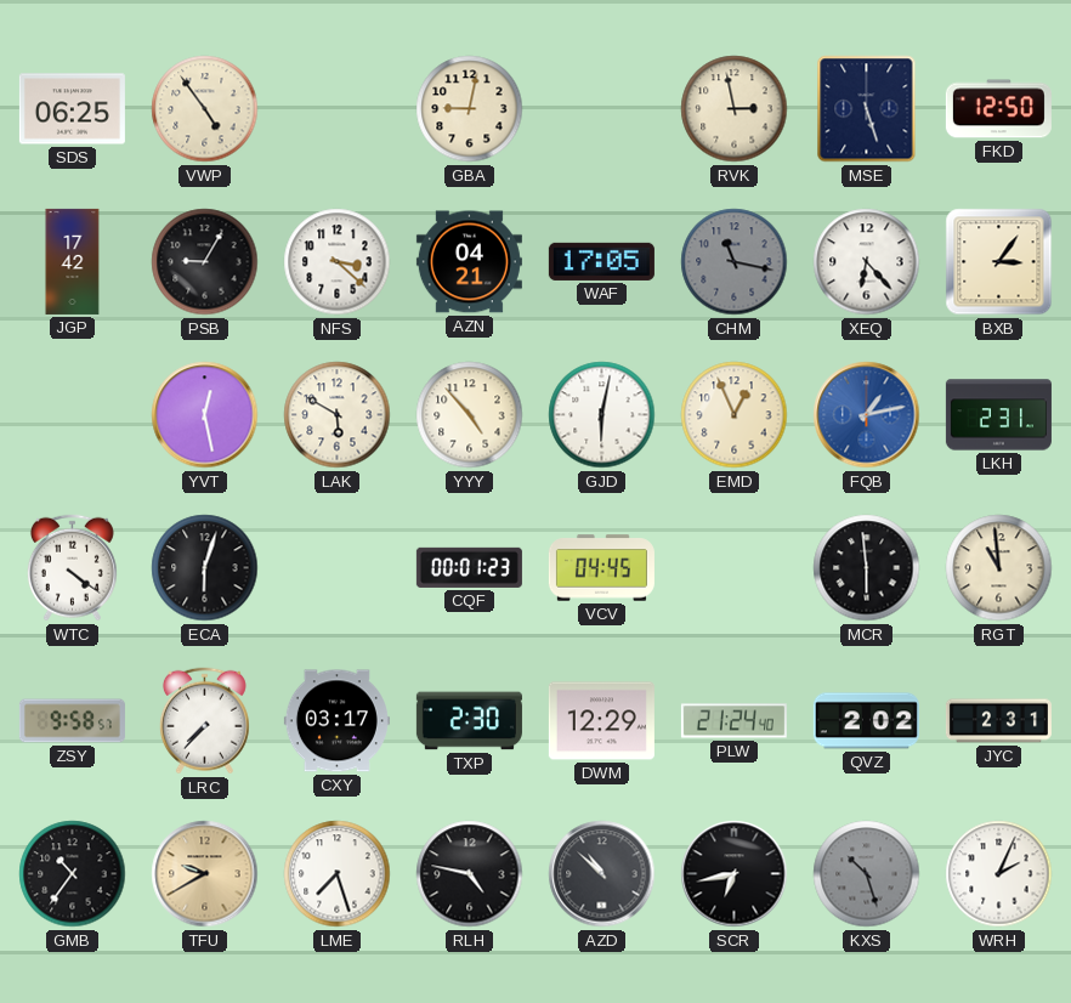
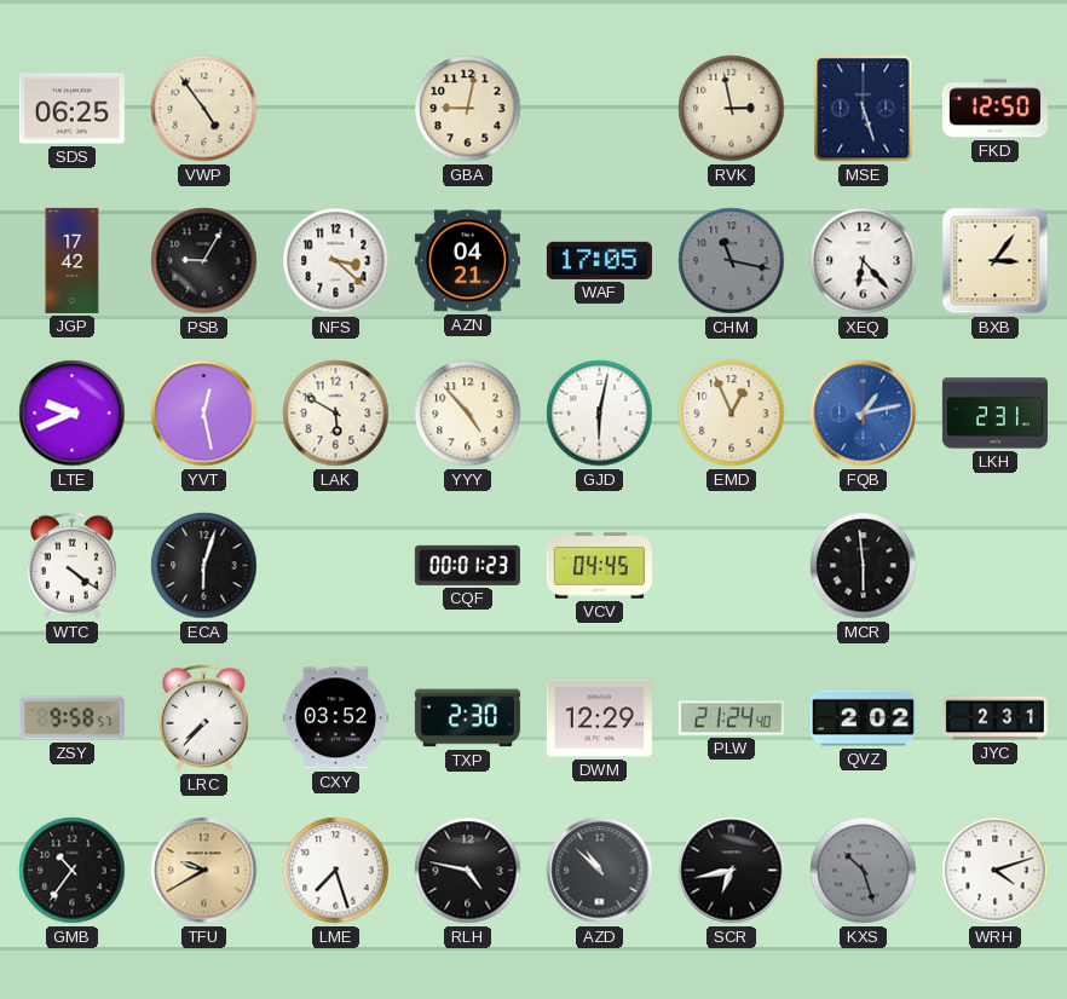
LTE: none -> 9:41
RGT: 10:59 -> none
CXY: 03:17 -> 03:52
WRH: 2:04 -> 4:12
